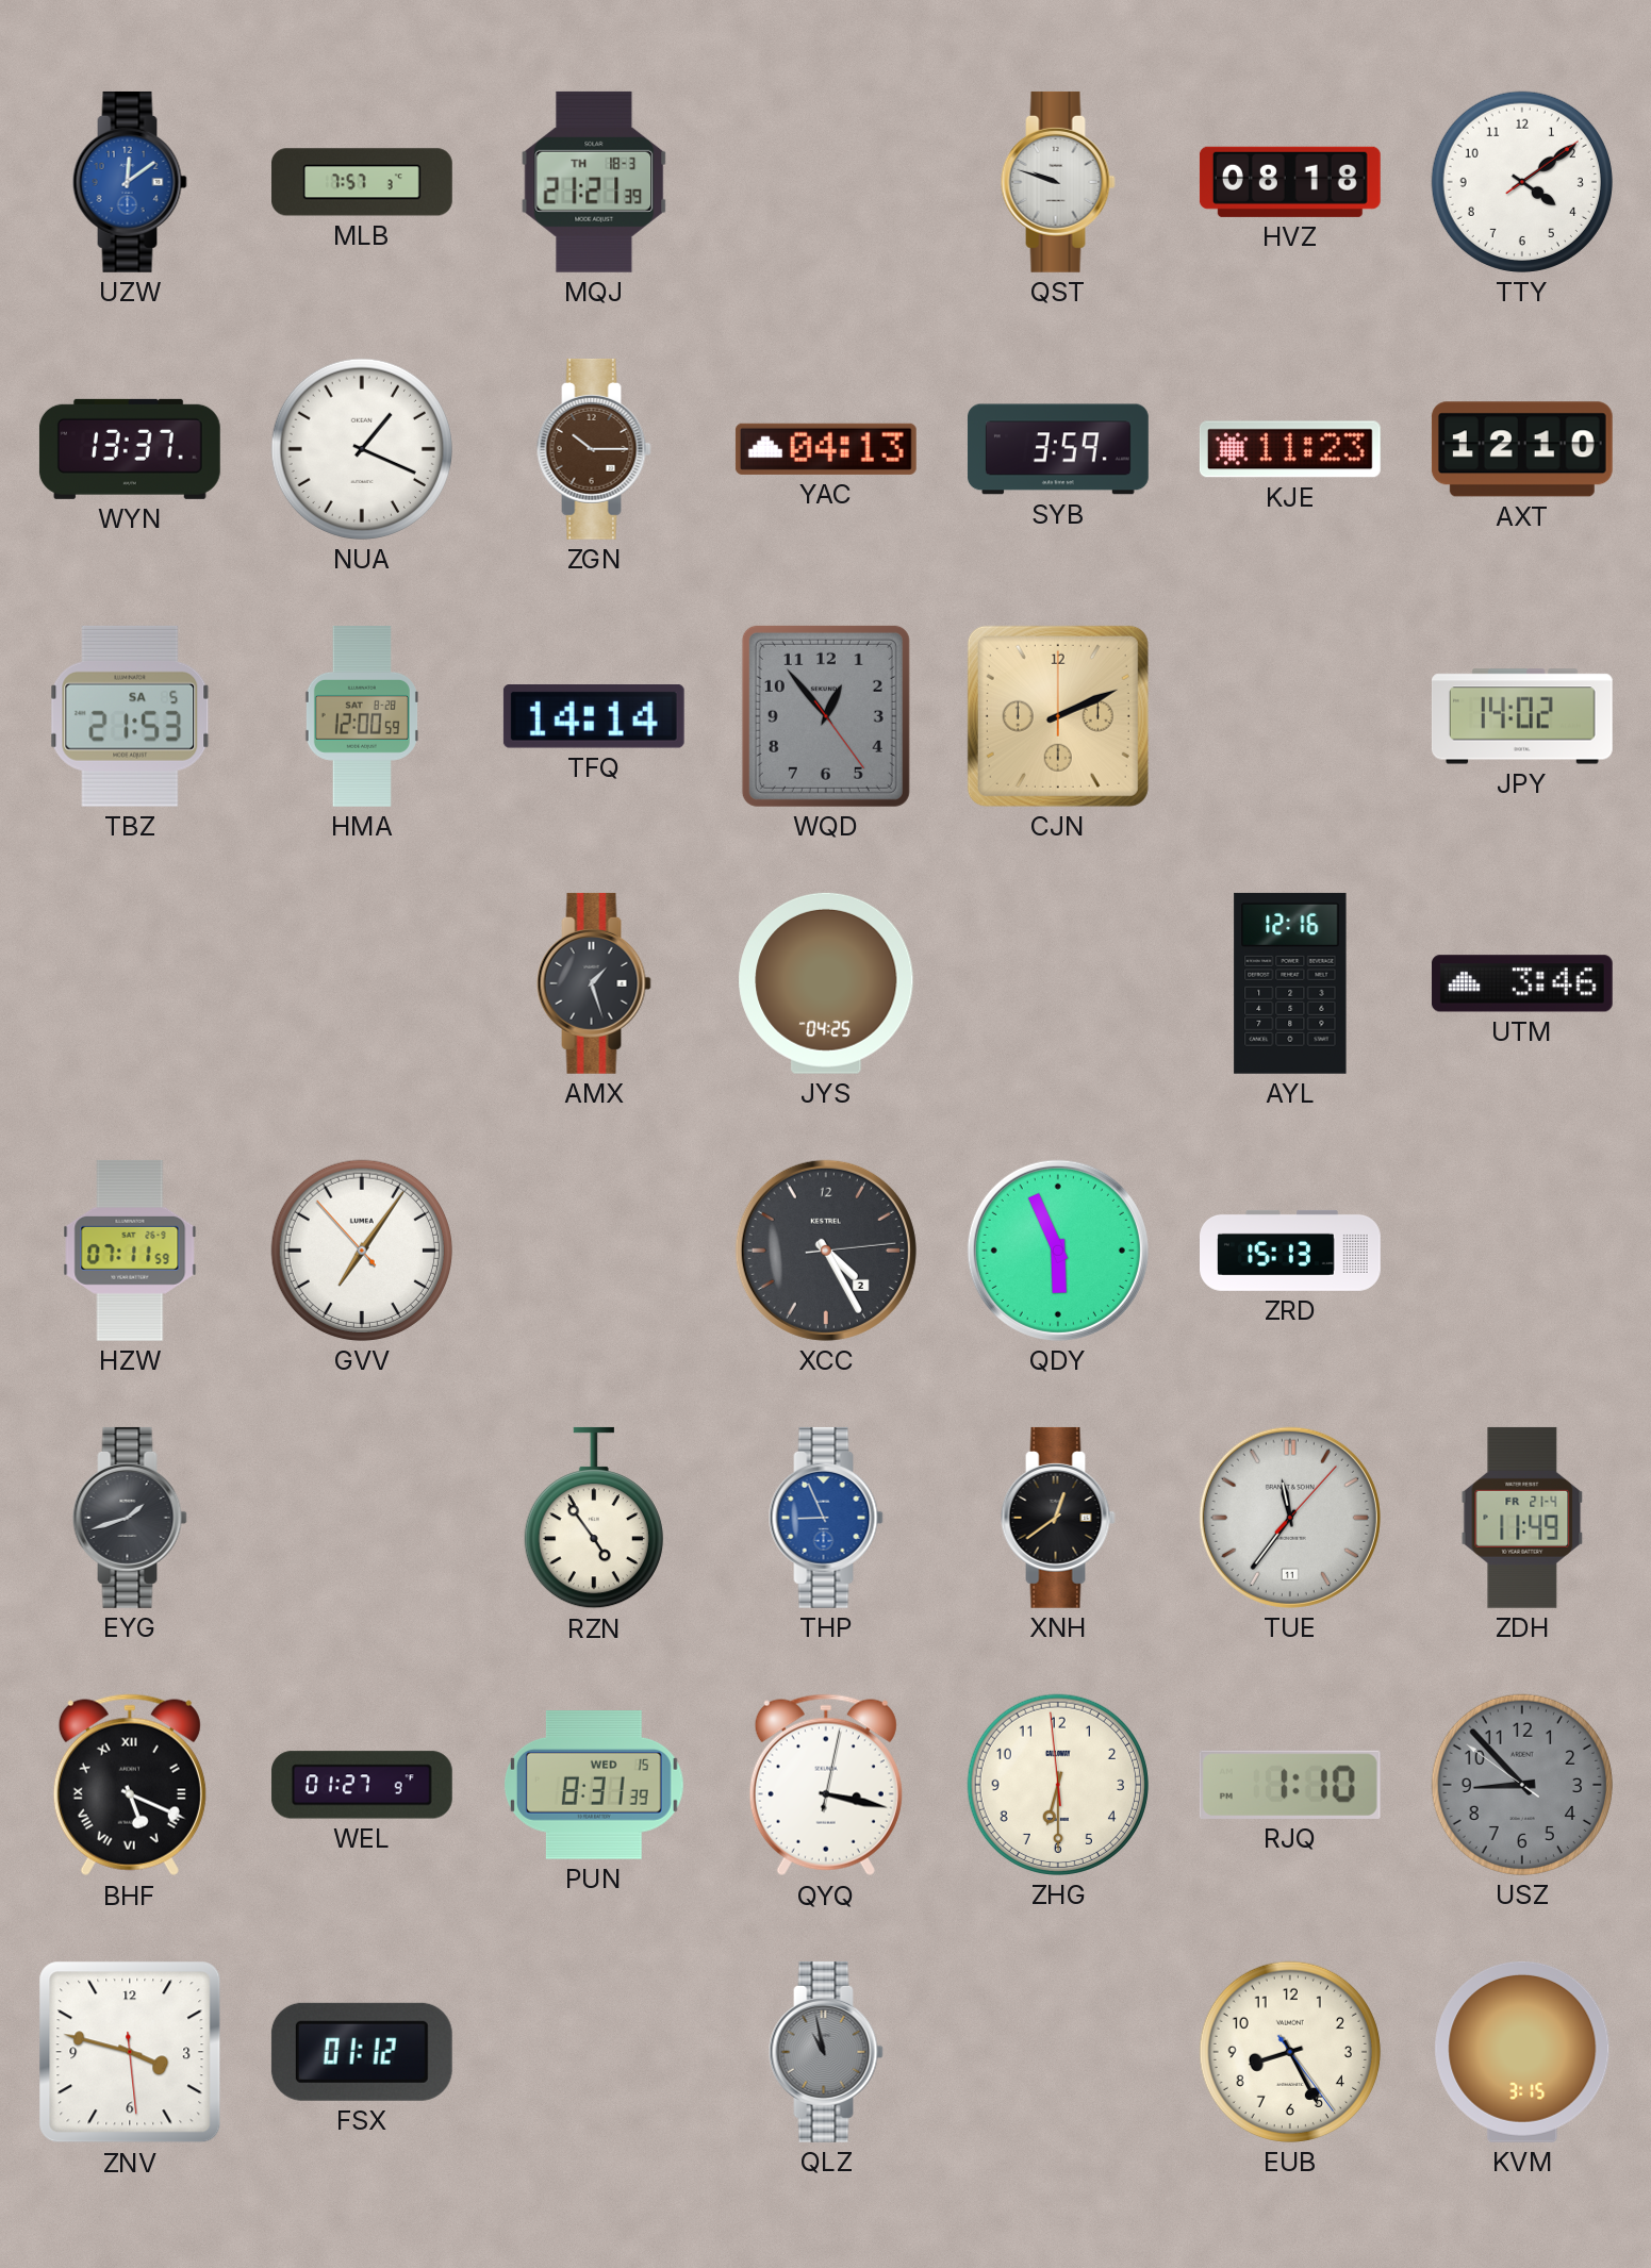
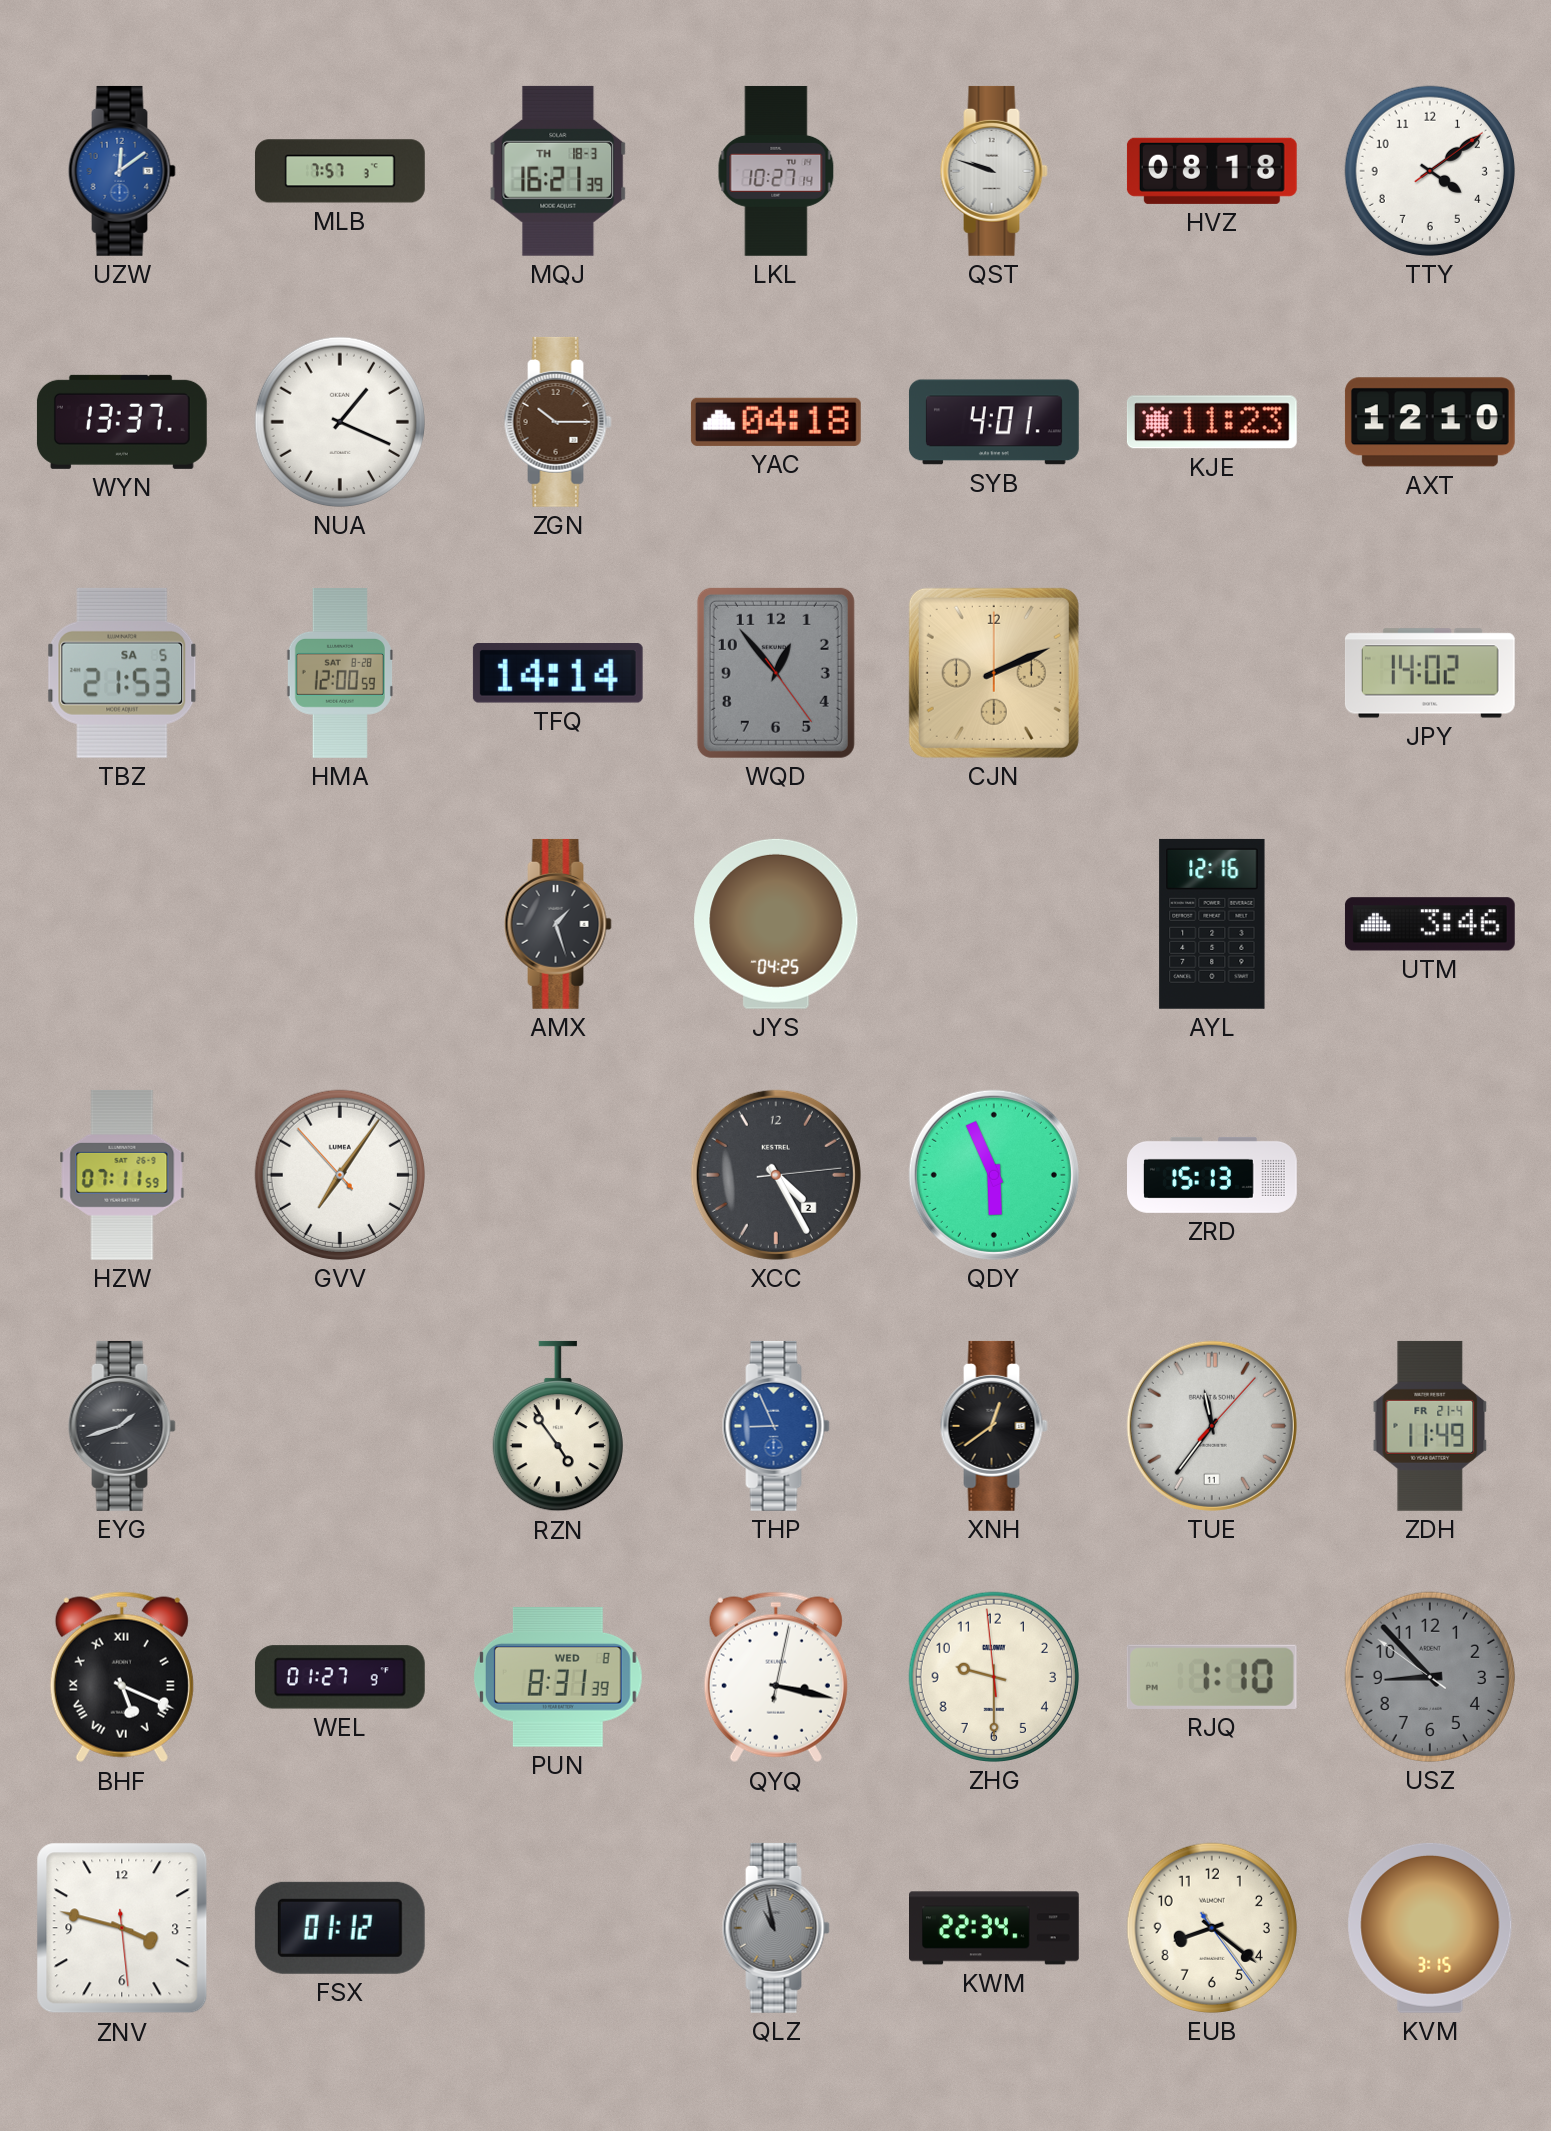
MQJ: 21:21 -> 16:21
LKL: none -> 10:27
YAC: 04:13 -> 04:18
SYB: 3:59 -> 4:01
PUN date: WED 15 -> WED 8
ZHG: 6:29 -> 9:29
KWM: none -> 22:34
EUB: 8:25 -> 8:21
